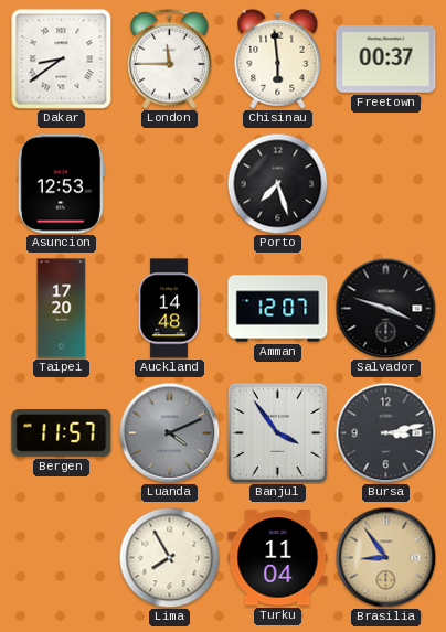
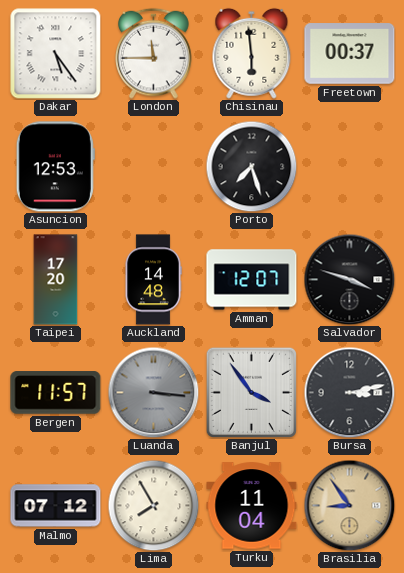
Dakar: 8:39 -> 5:24
Luanda: 4:11 -> 3:16
Malmo: none -> 07:12
